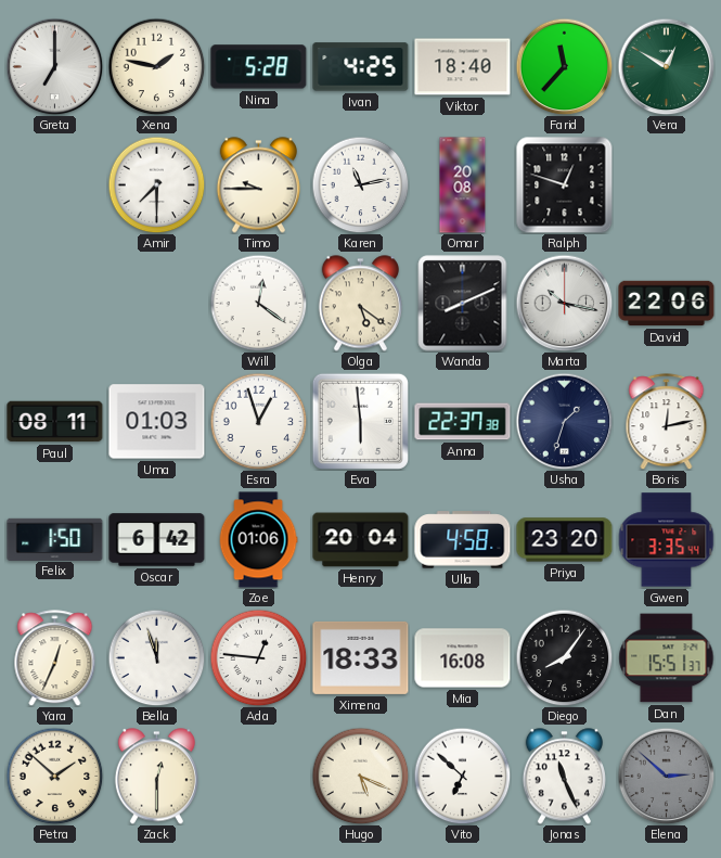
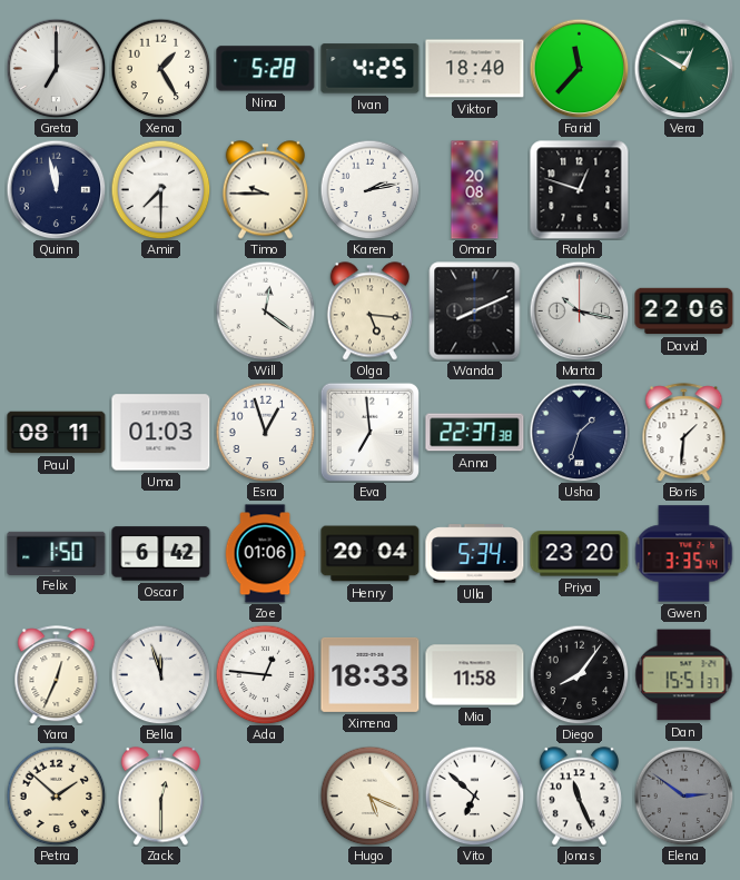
Xena: 1:47 -> 1:25
Quinn: none -> 11:58
Karen: 11:13 -> 2:13
Olga: 5:21 -> 5:16
Eva: 5:59 -> 6:59
Boris: 12:13 -> 1:31
Ulla: 4:58 -> 5:34
Mia: 16:08 -> 11:58
Elena: 2:52 -> 2:51
